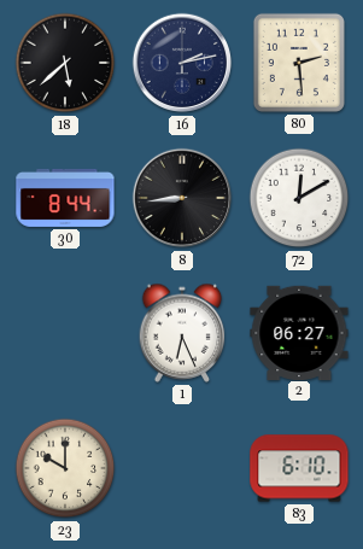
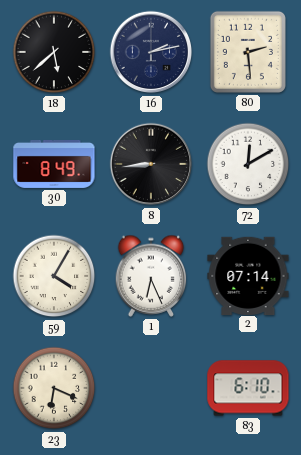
30: 8:44 -> 8:49
59: none -> 4:05
2: 06:27 -> 07:14
23: 10:00 -> 6:19
